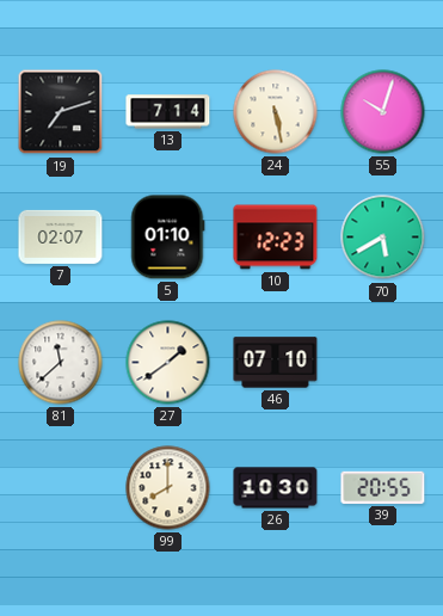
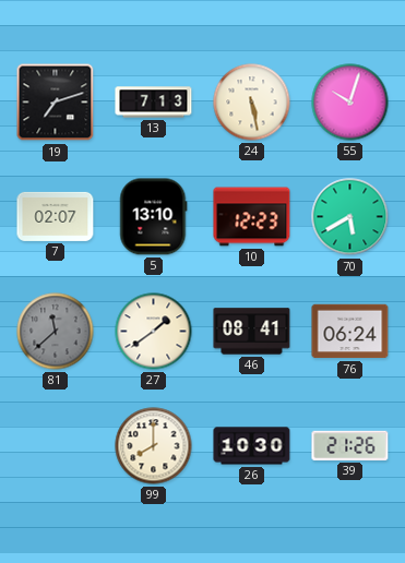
13: 7:14 -> 7:13
5: 01:10 -> 13:10
81 dial: white -> grey
46: 07:10 -> 08:41
76: none -> 06:24
39: 20:55 -> 21:26
